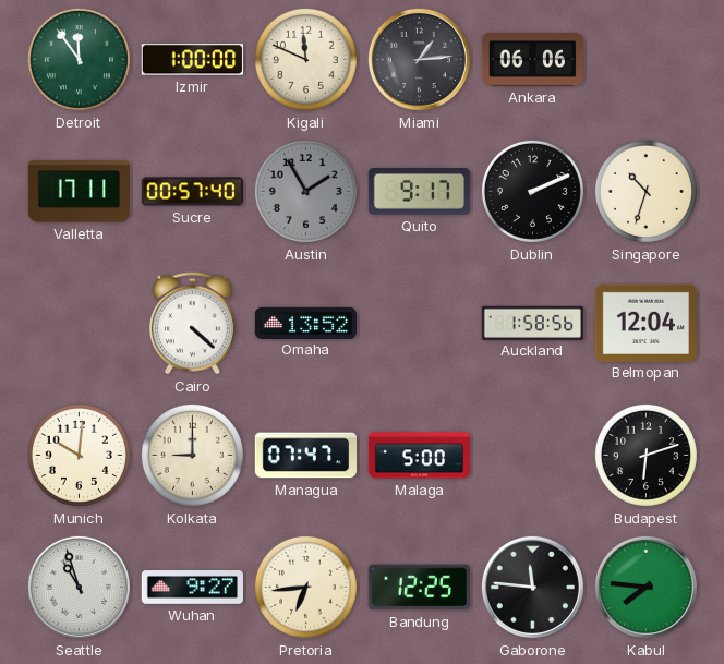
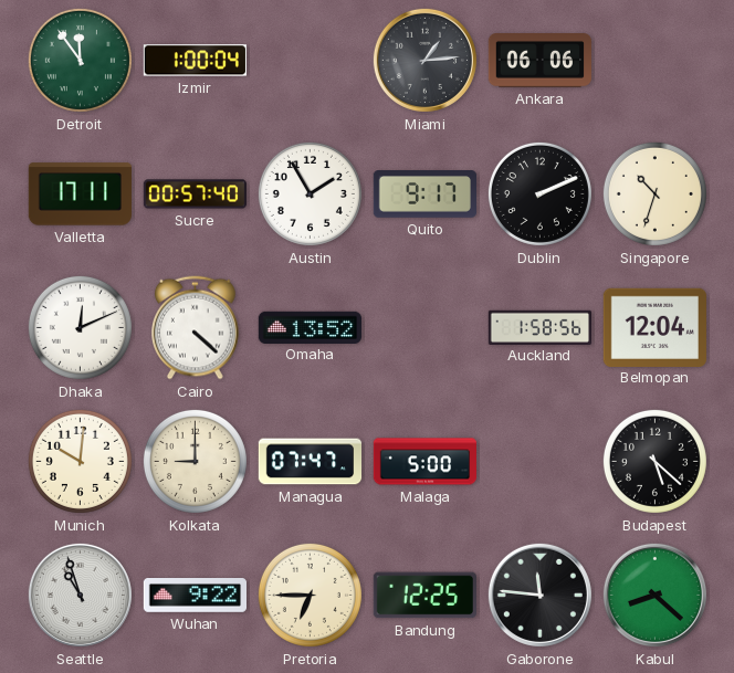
Izmir: 1:00:00 -> 1:00:04
Kigali: 11:49 -> none
Austin dial: grey -> white
Dhaka: none -> 12:11
Budapest: 6:12 -> 5:22
Wuhan: 9:27 -> 9:22
Pretoria: 6:44 -> 6:45
Kabul: 7:46 -> 8:22
